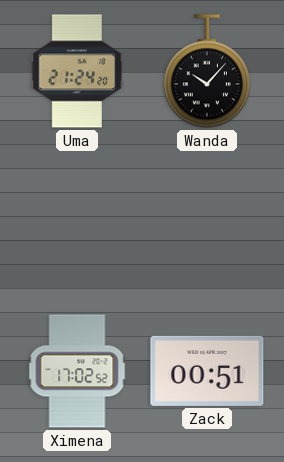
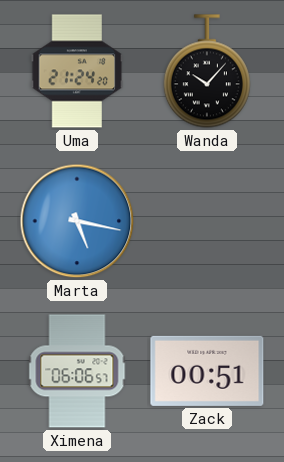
Marta: none -> 5:17
Ximena: 17:02 -> 06:06
